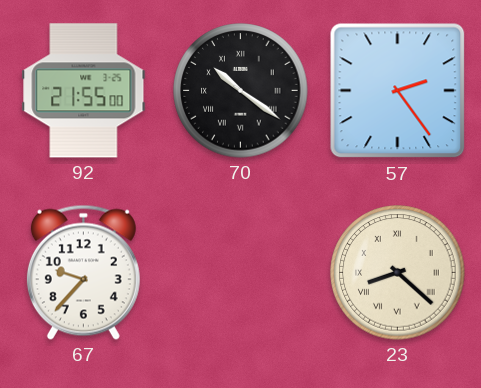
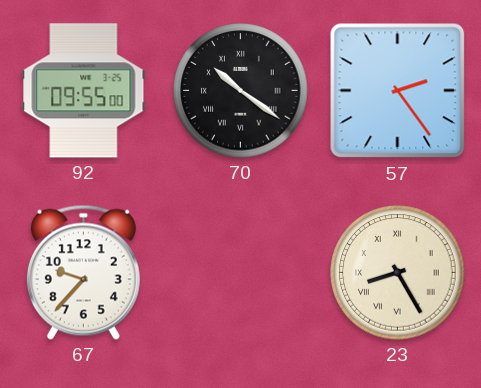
92: 21:55 -> 09:55
23: 8:22 -> 8:25
